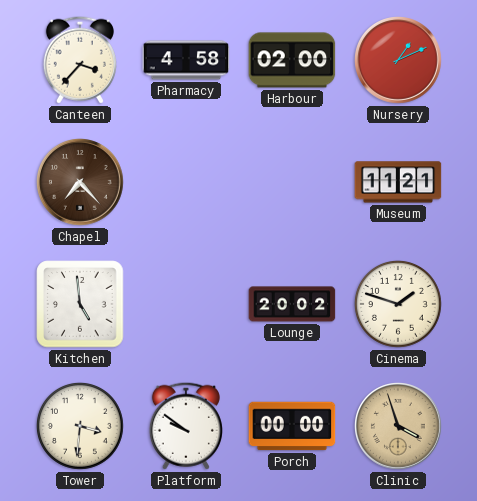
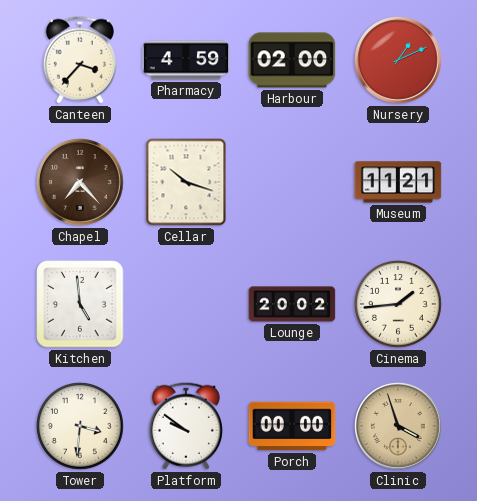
Pharmacy: 4:58 -> 4:59
Cellar: none -> 10:18
Cinema: 1:48 -> 1:44
